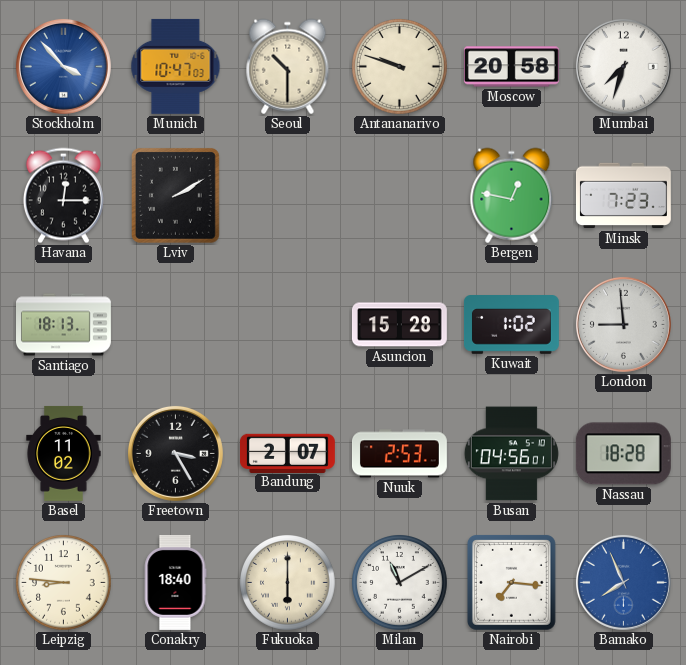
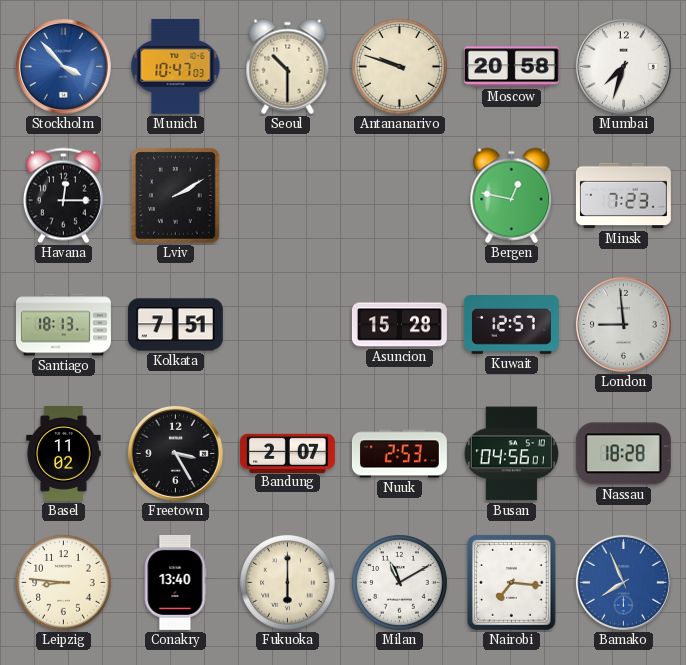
Kolkata: none -> 7:51
Kuwait: 1:02 -> 12:57
Conakry: 18:40 -> 13:40
